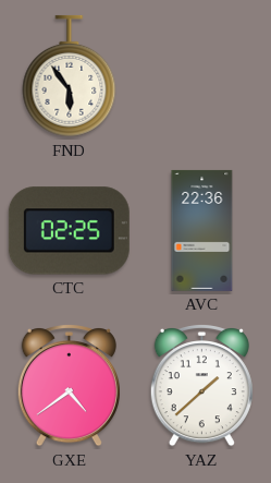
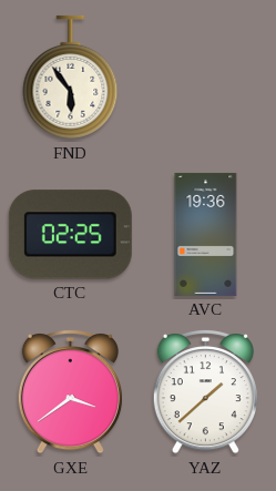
AVC: 22:36 -> 19:36
GXE: 4:39 -> 3:39
